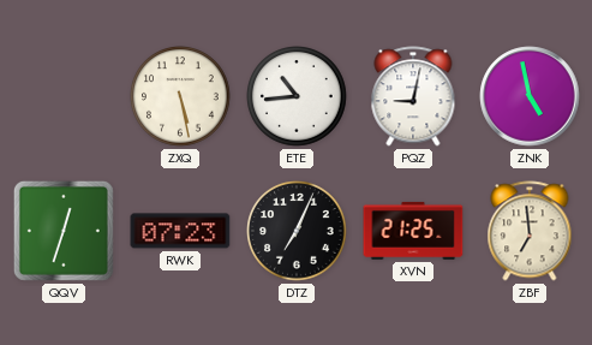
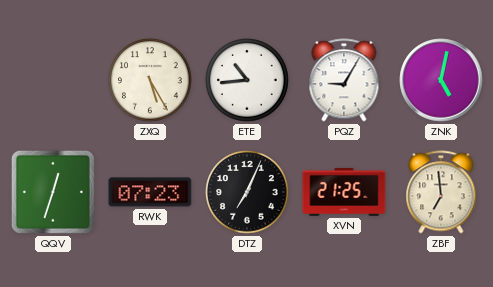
ZXQ: 5:28 -> 5:25
PQZ: 9:02 -> 9:05
ZNK: 4:58 -> 5:02
